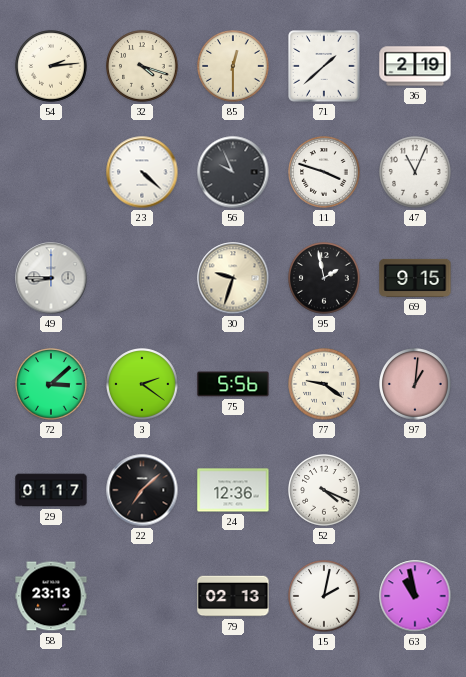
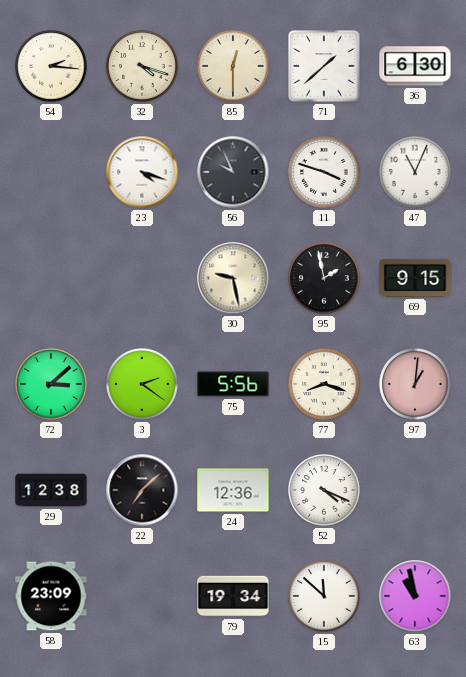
54: 2:14 -> 2:16
36: 2:19 -> 6:30
23: 4:22 -> 4:18
49: 8:45 -> none
30: 9:33 -> 9:28
77: 9:21 -> 8:18
29: 01:17 -> 12:38
58: 23:13 -> 23:09
79: 02:13 -> 19:34
15: 2:02 -> 11:52
